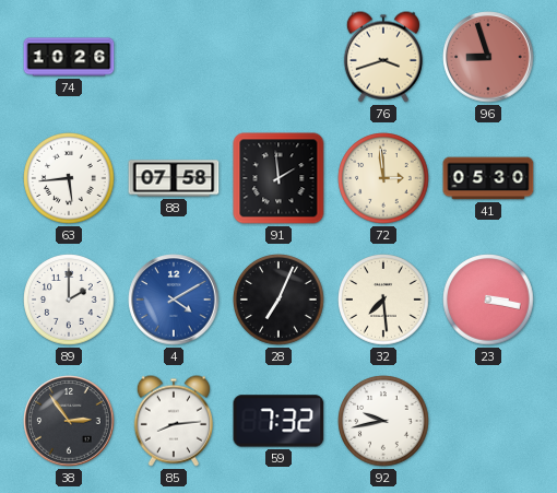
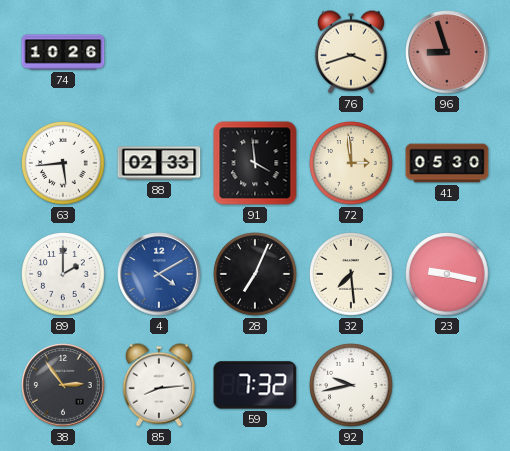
88: 07:58 -> 02:33
91: 1:59 -> 3:59
23: 3:17 -> 9:17
